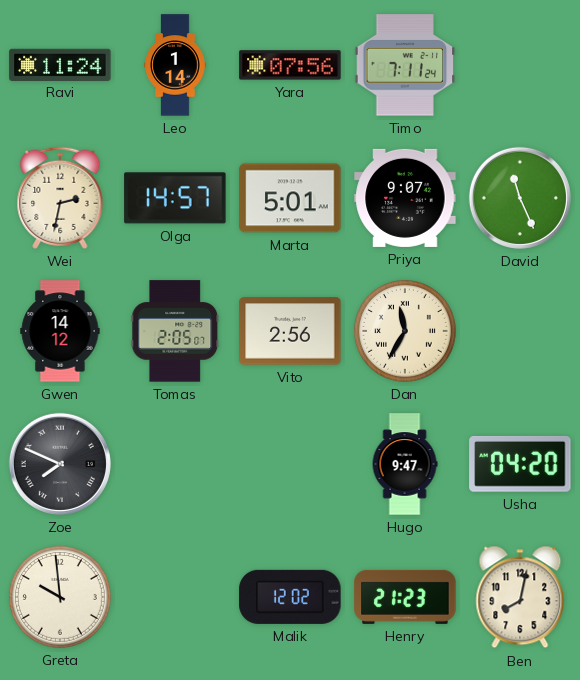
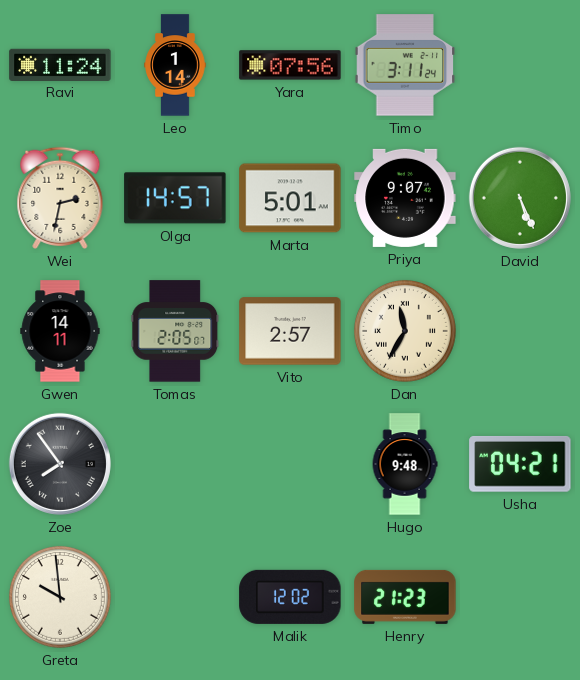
Timo: 7:11 -> 3:11
David: 11:26 -> 5:26
Gwen: 14:12 -> 14:11
Vito: 2:56 -> 2:57
Zoe: 7:49 -> 7:54
Hugo: 9:47 -> 9:48
Usha: 04:20 -> 04:21
Ben: 8:02 -> none
